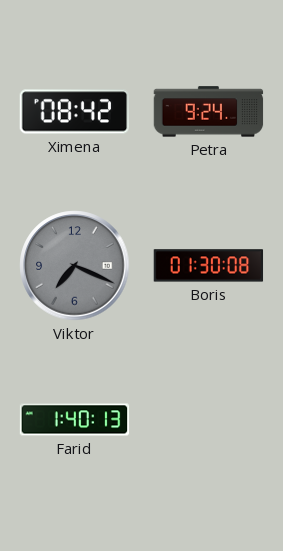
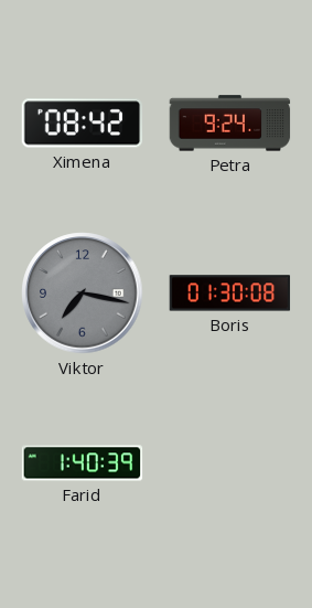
Viktor: 7:19 -> 7:17
Farid: 1:40:13 -> 1:40:39
